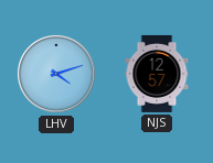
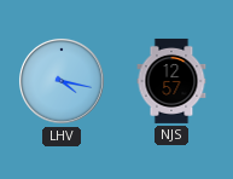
LHV: 4:12 -> 4:17
